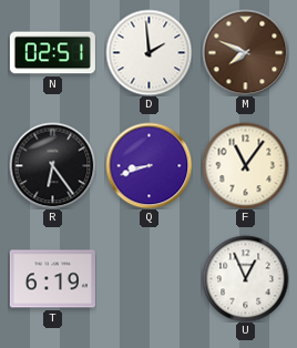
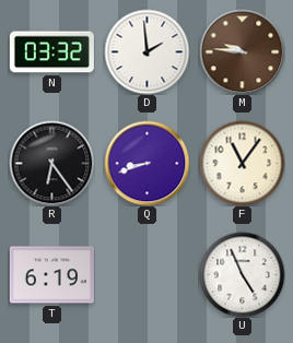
N: 02:51 -> 03:32
M: 7:49 -> 9:46
U: 12:56 -> 4:56
